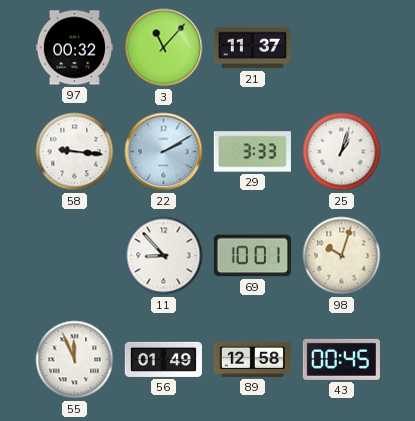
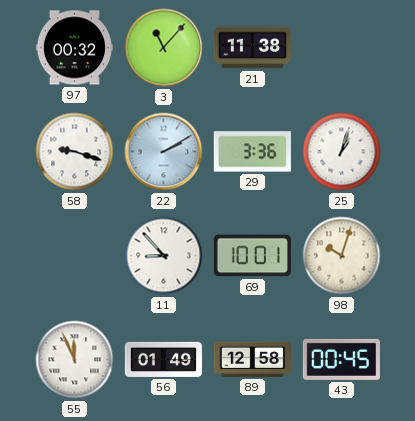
21: 11:37 -> 11:38
58: 9:16 -> 9:18
29: 3:33 -> 3:36
